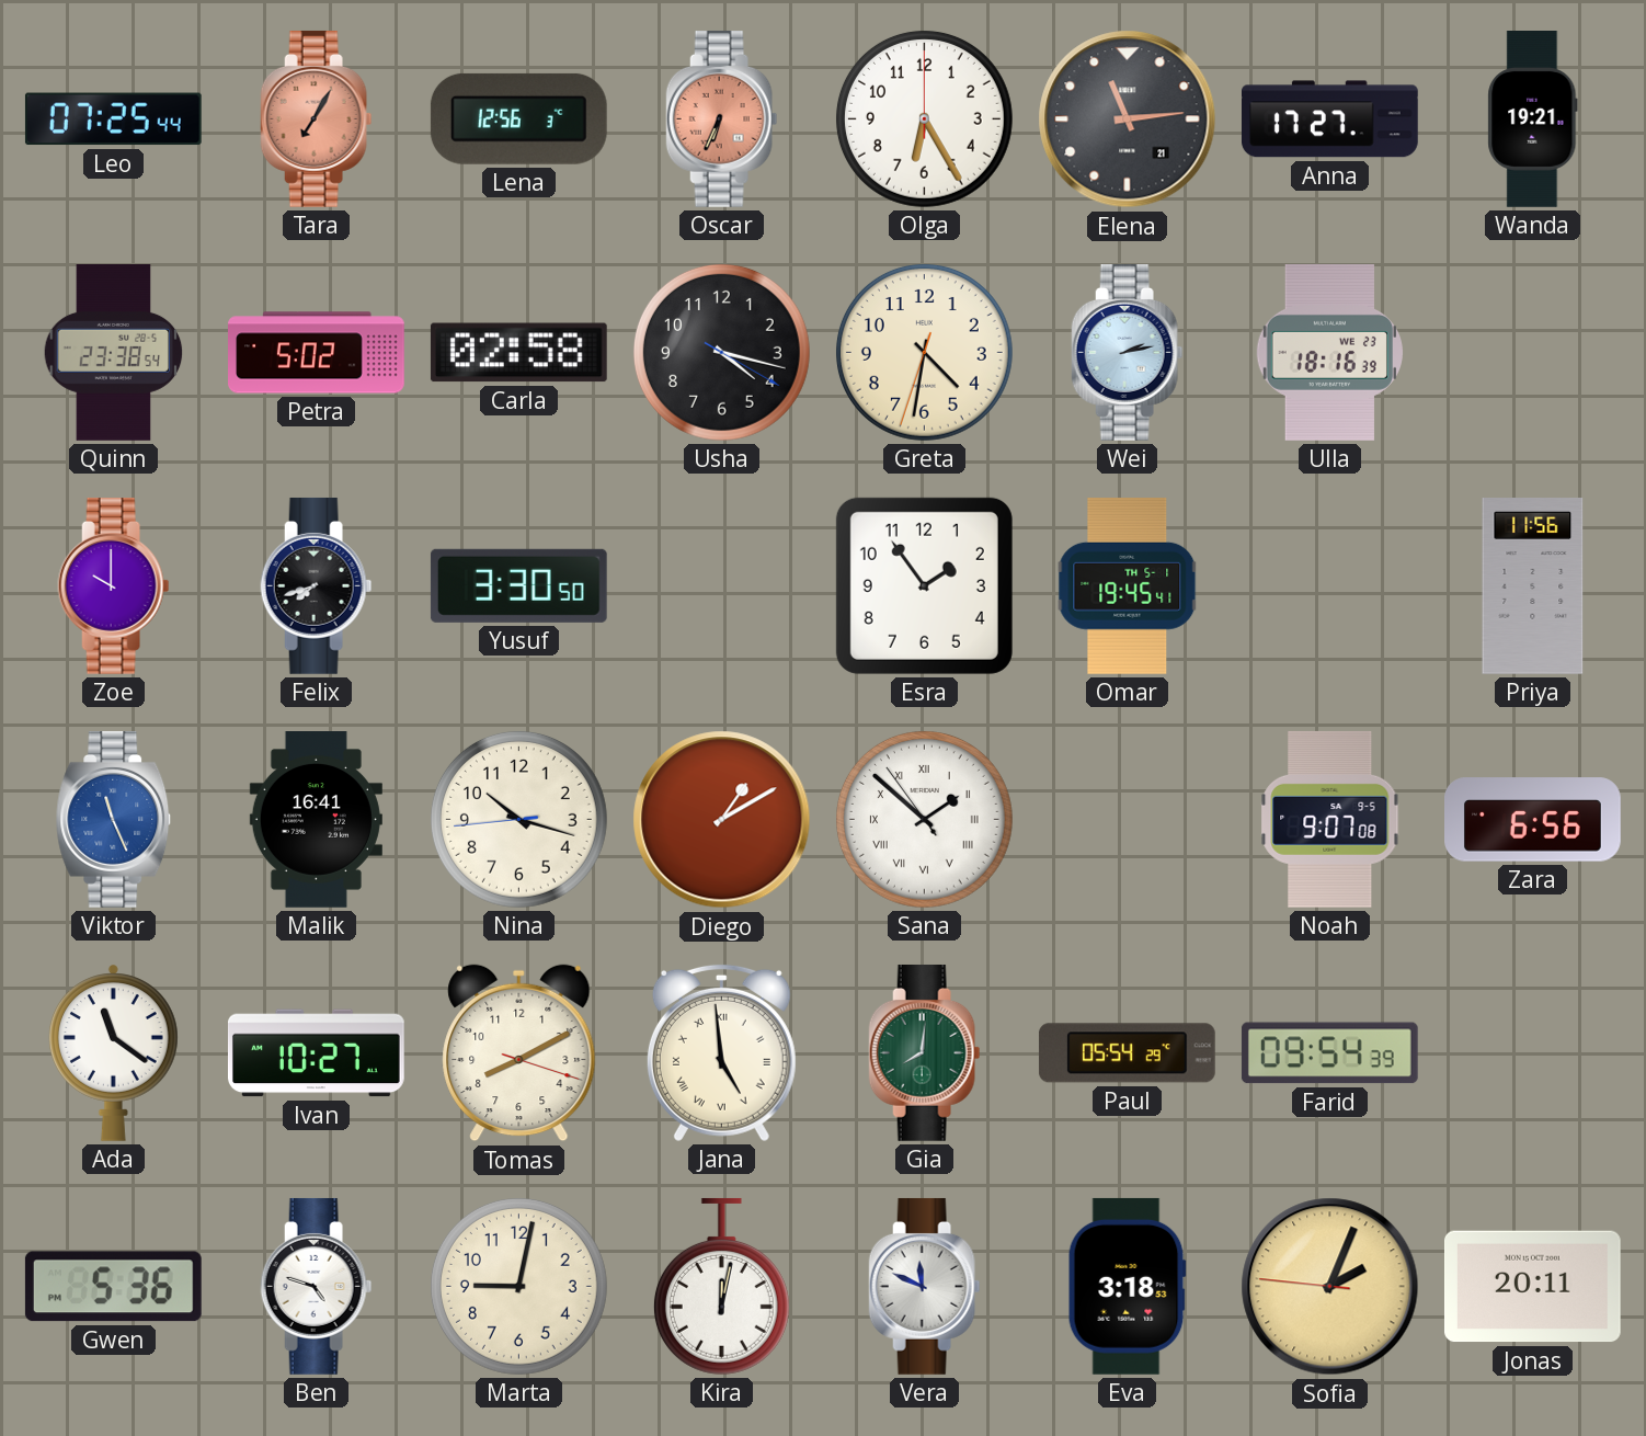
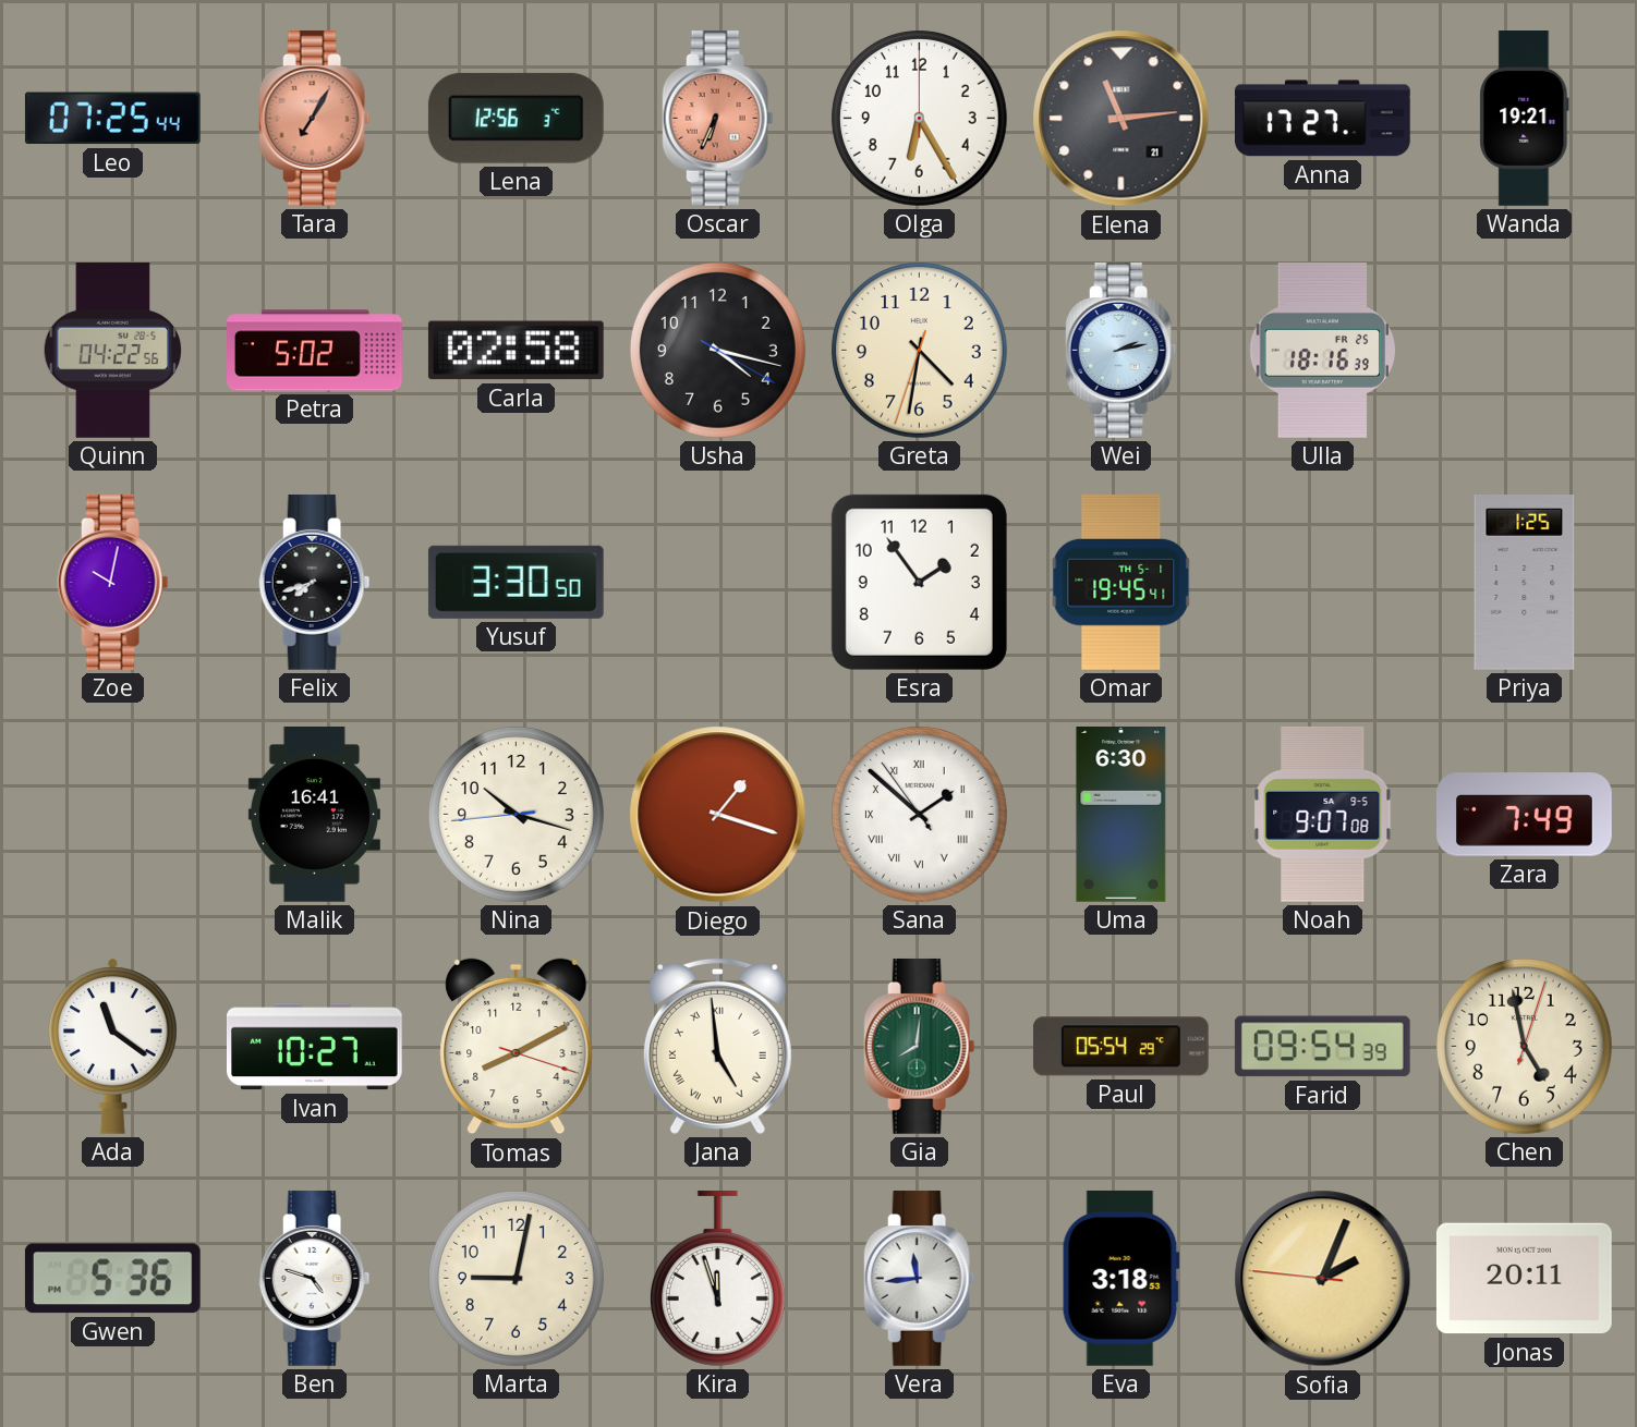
Quinn: 23:38 -> 04:22
Ulla date: WE 23 -> FR 25
Zoe: 10:00 -> 10:02
Priya: 11:56 -> 1:25
Viktor: 11:26 -> none
Diego: 1:10 -> 1:18
Uma: none -> 6:30
Zara: 6:56 -> 7:49
Chen: none -> 4:58
Kira: 12:02 -> 11:57
Vera: 11:49 -> 11:44
